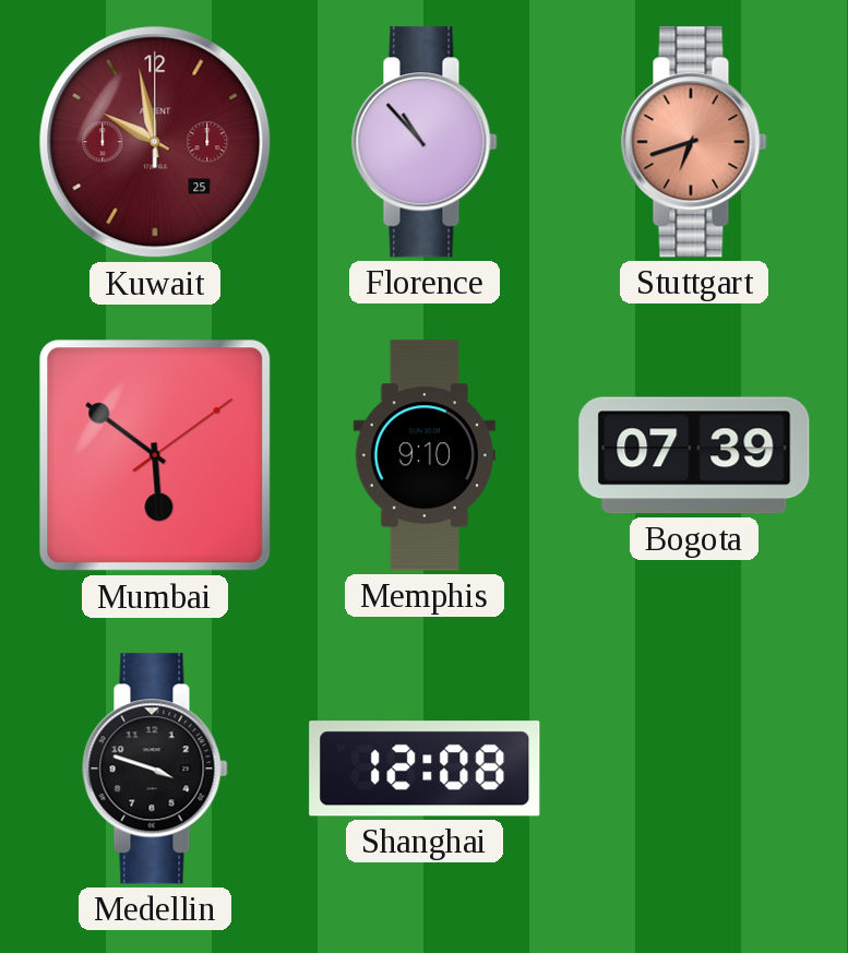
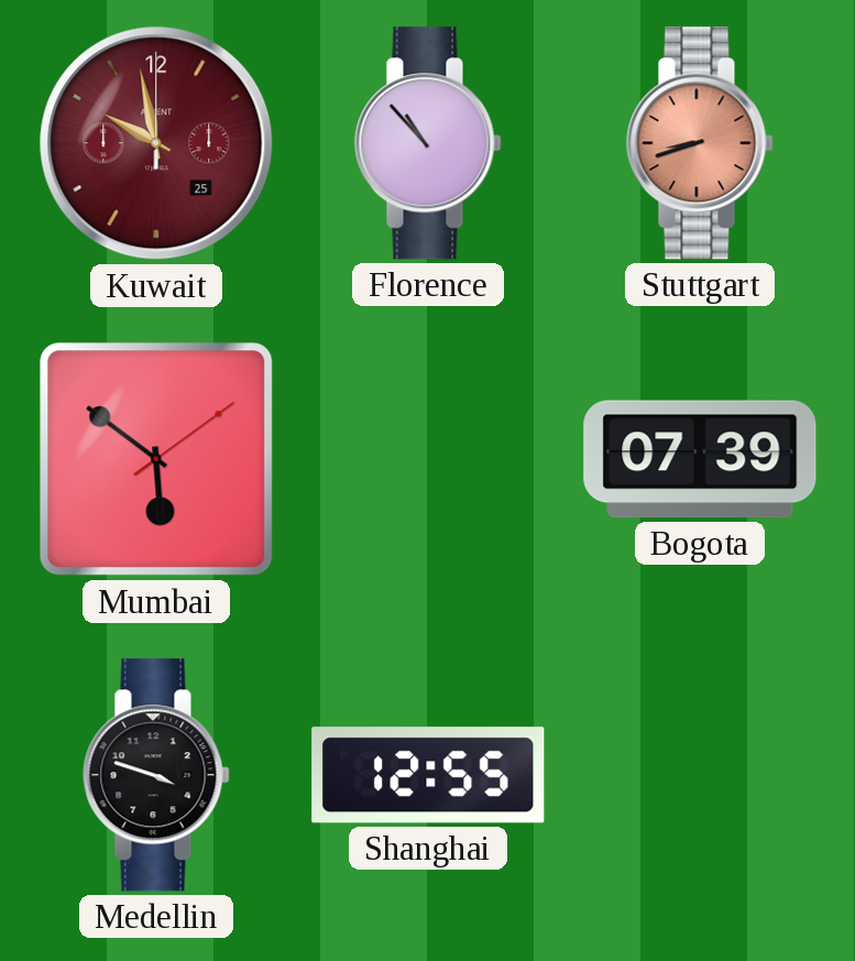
Stuttgart: 6:42 -> 8:42
Memphis: 9:10 -> none
Shanghai: 12:08 -> 12:55
